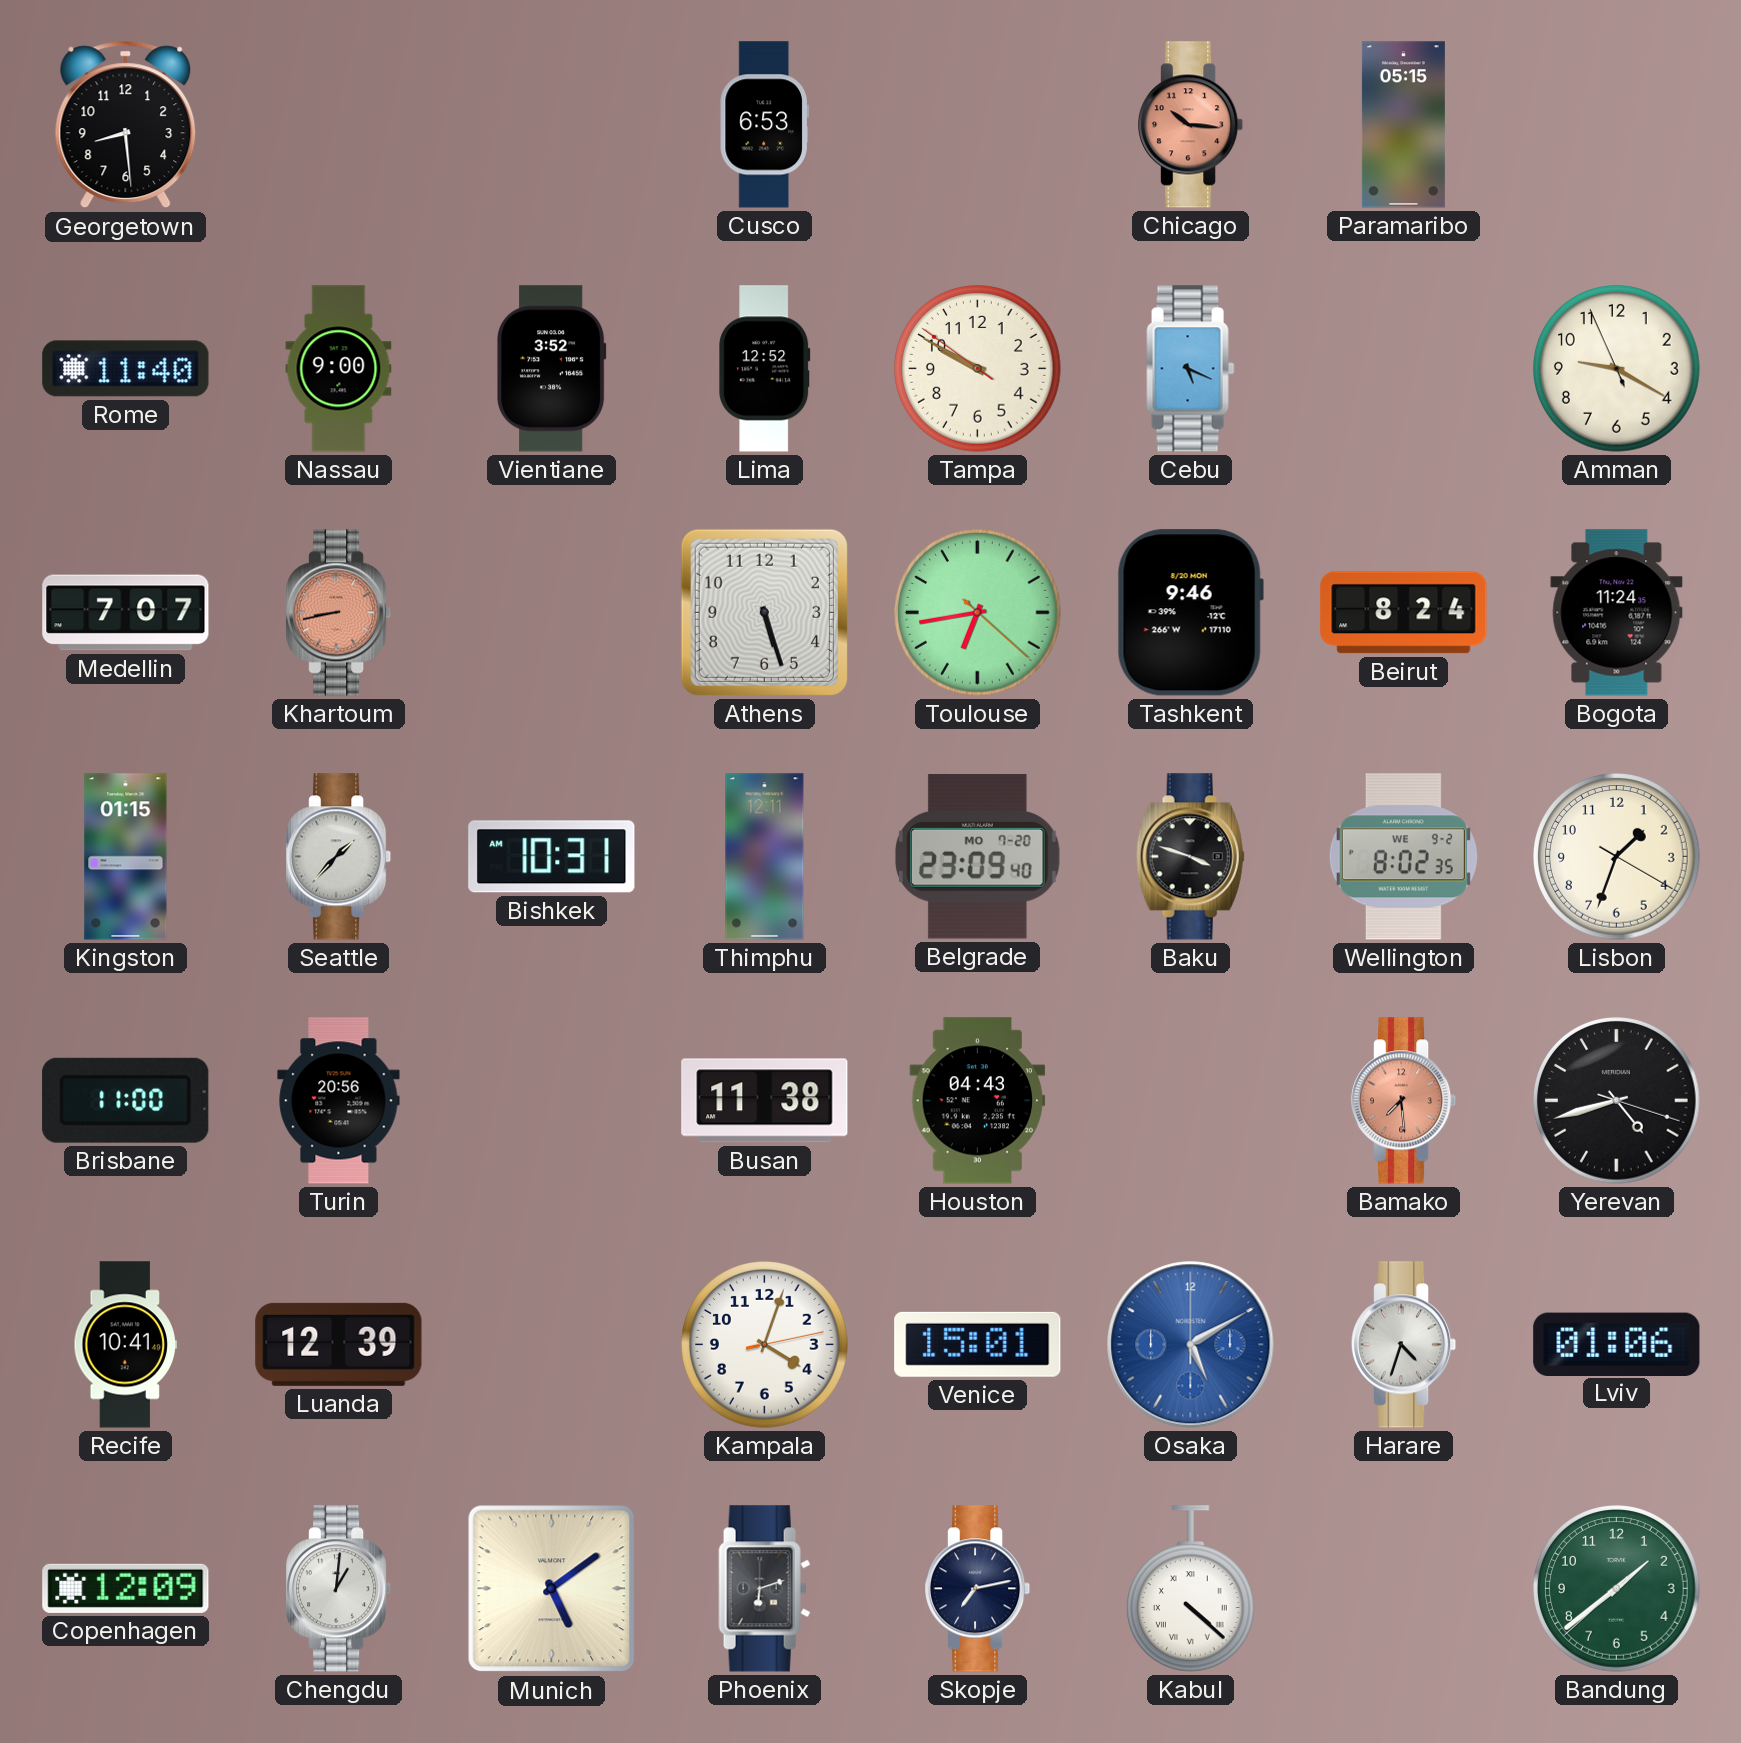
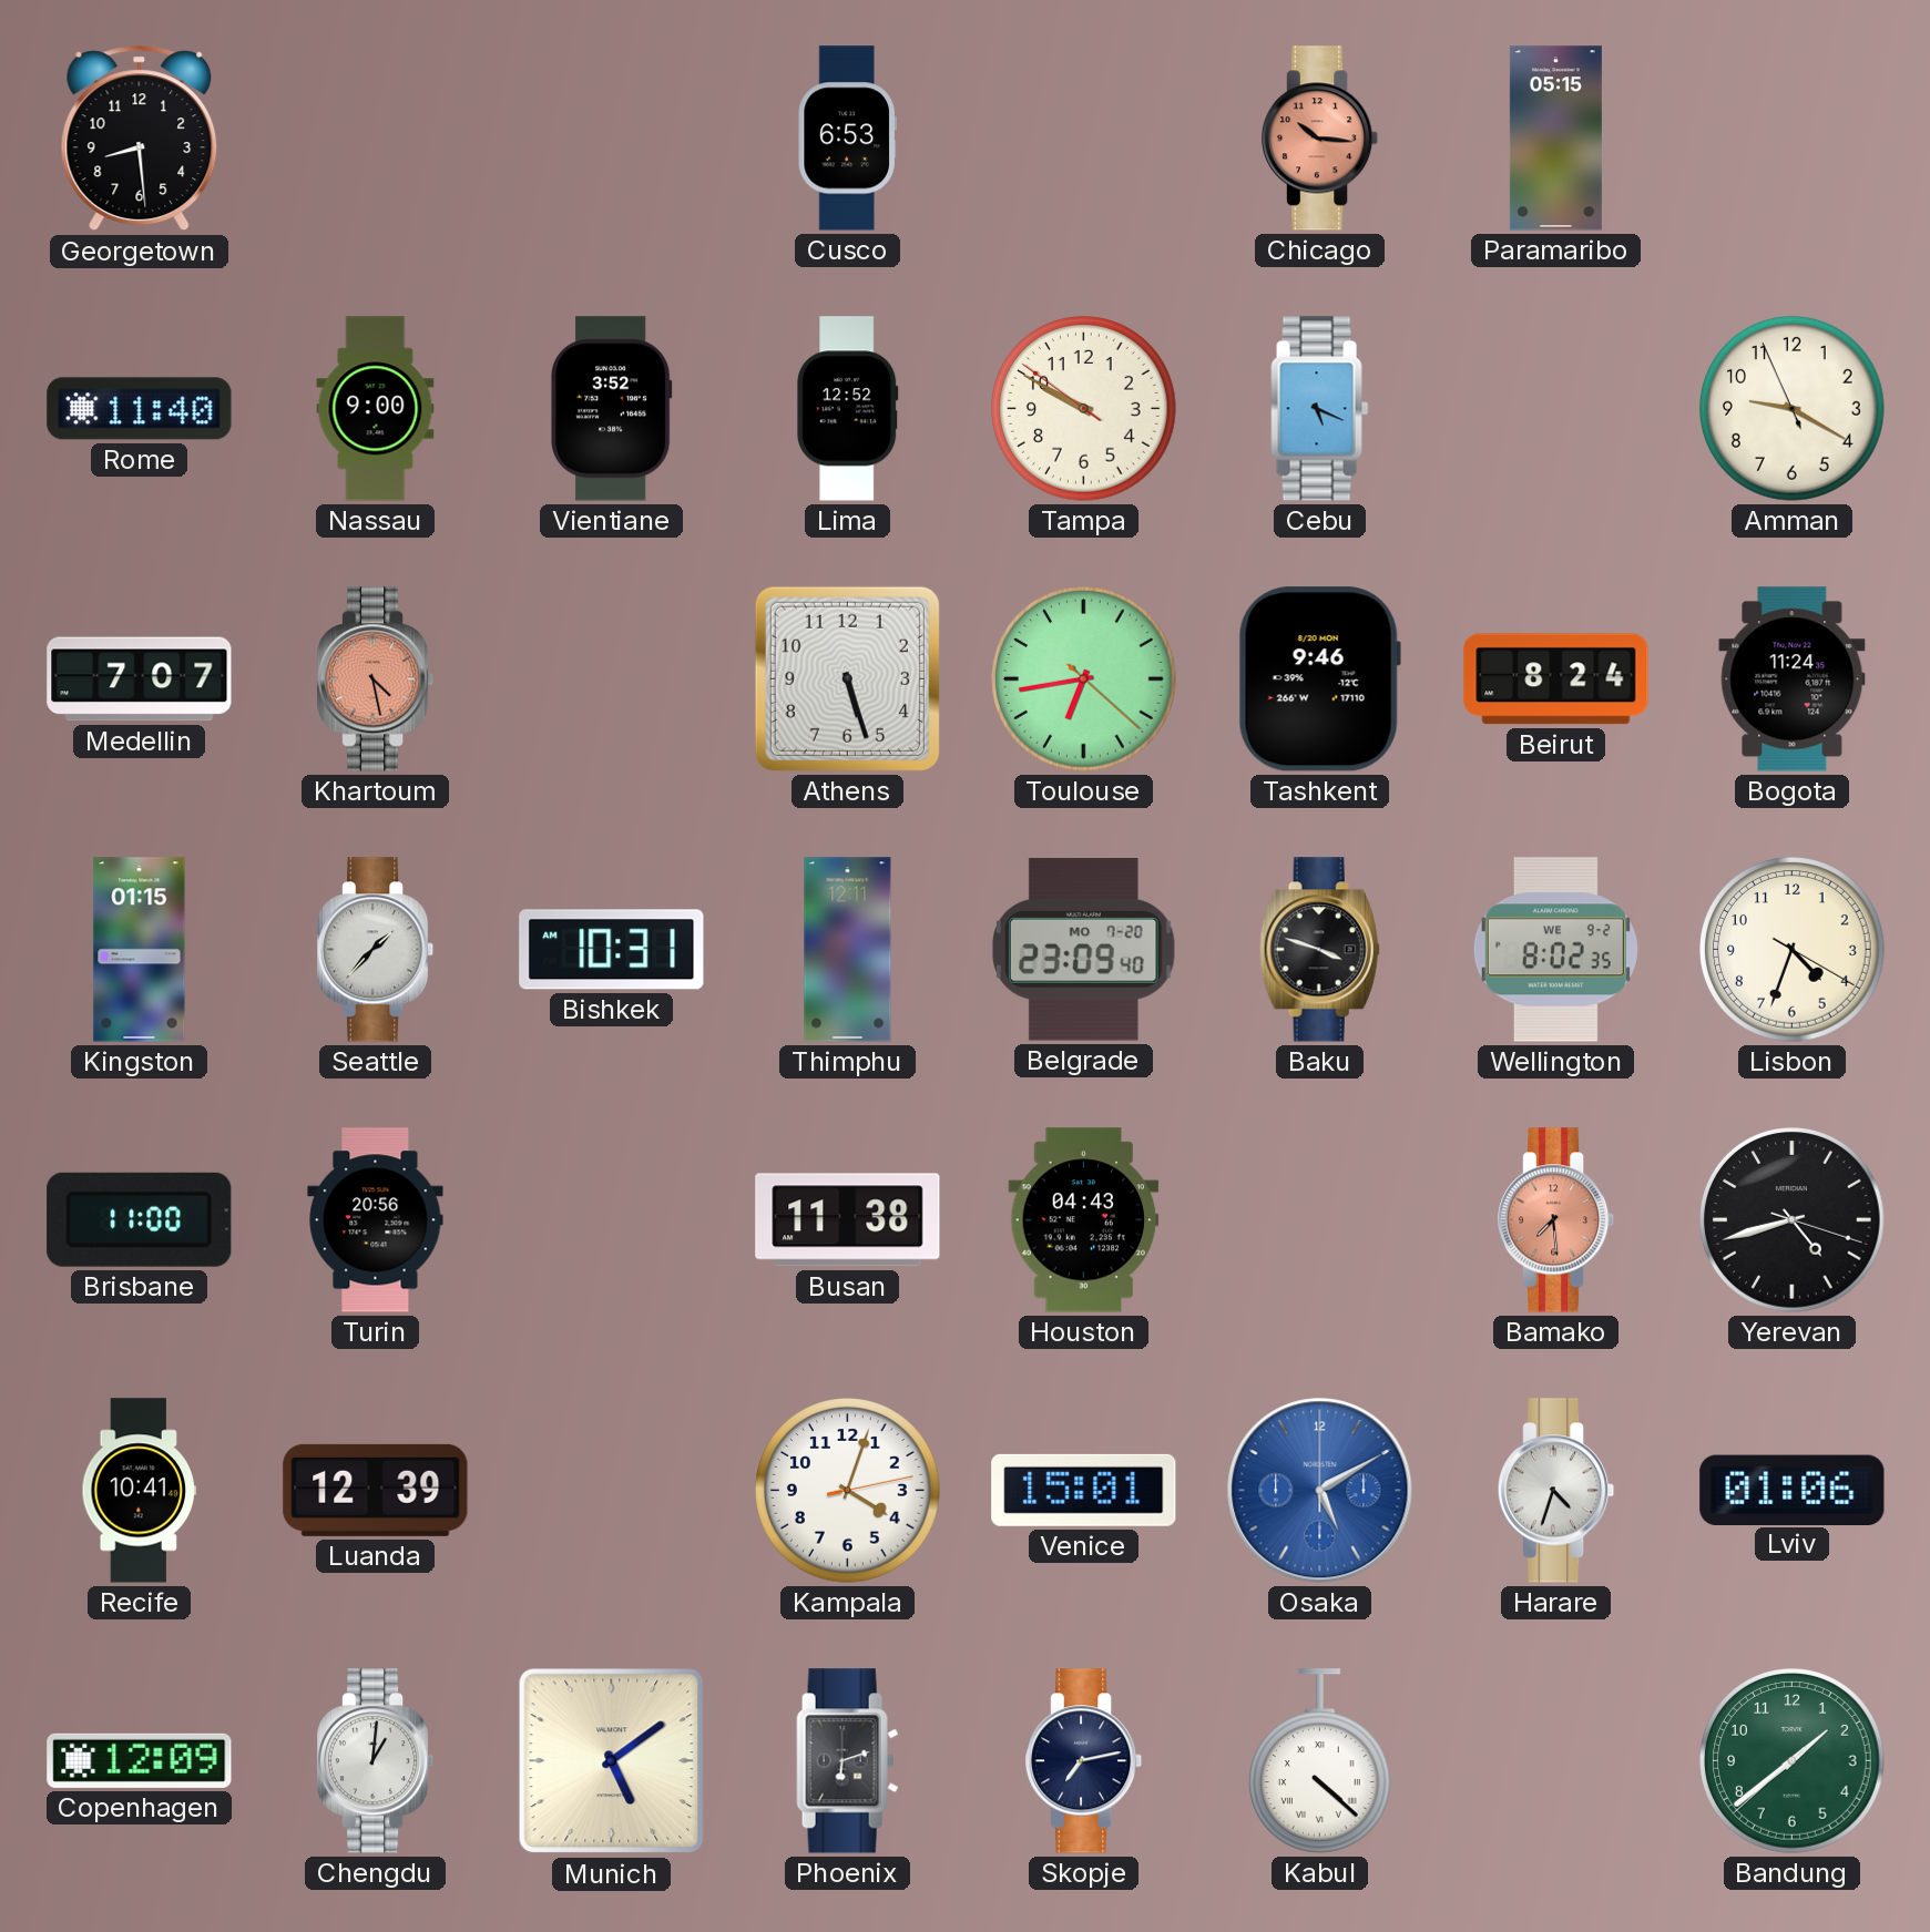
Khartoum: 8:43 -> 4:28
Lisbon: 1:33 -> 4:33
